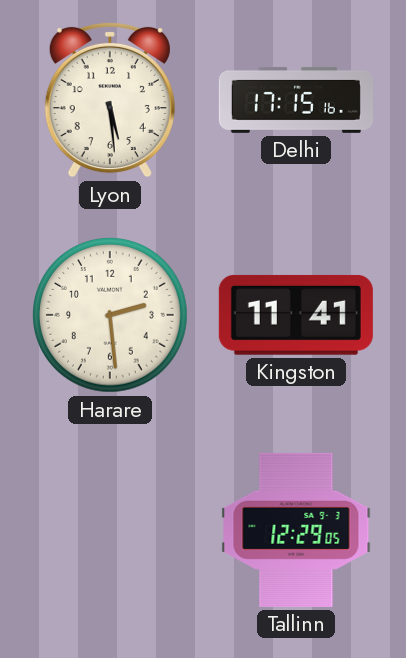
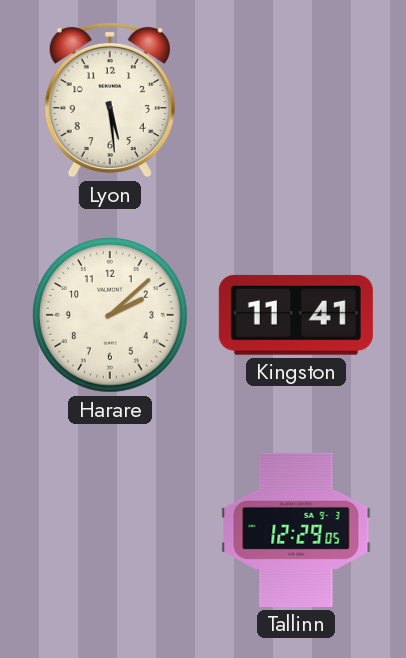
Delhi: 17:15 -> none
Harare: 2:29 -> 2:08
